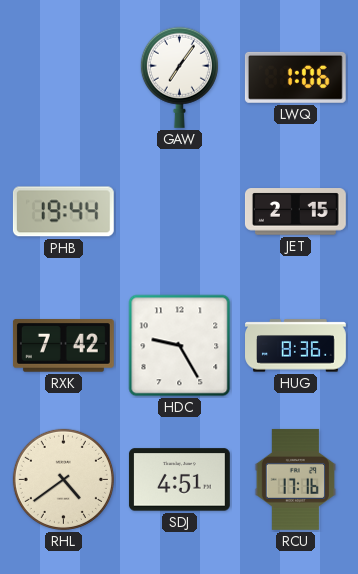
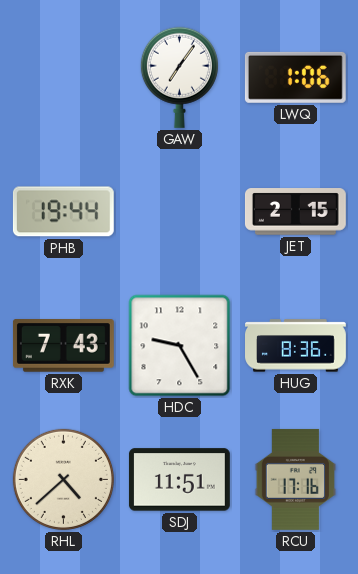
RXK: 7:42 -> 7:43
RHL: 4:39 -> 4:38
SDJ: 4:51 -> 11:51
